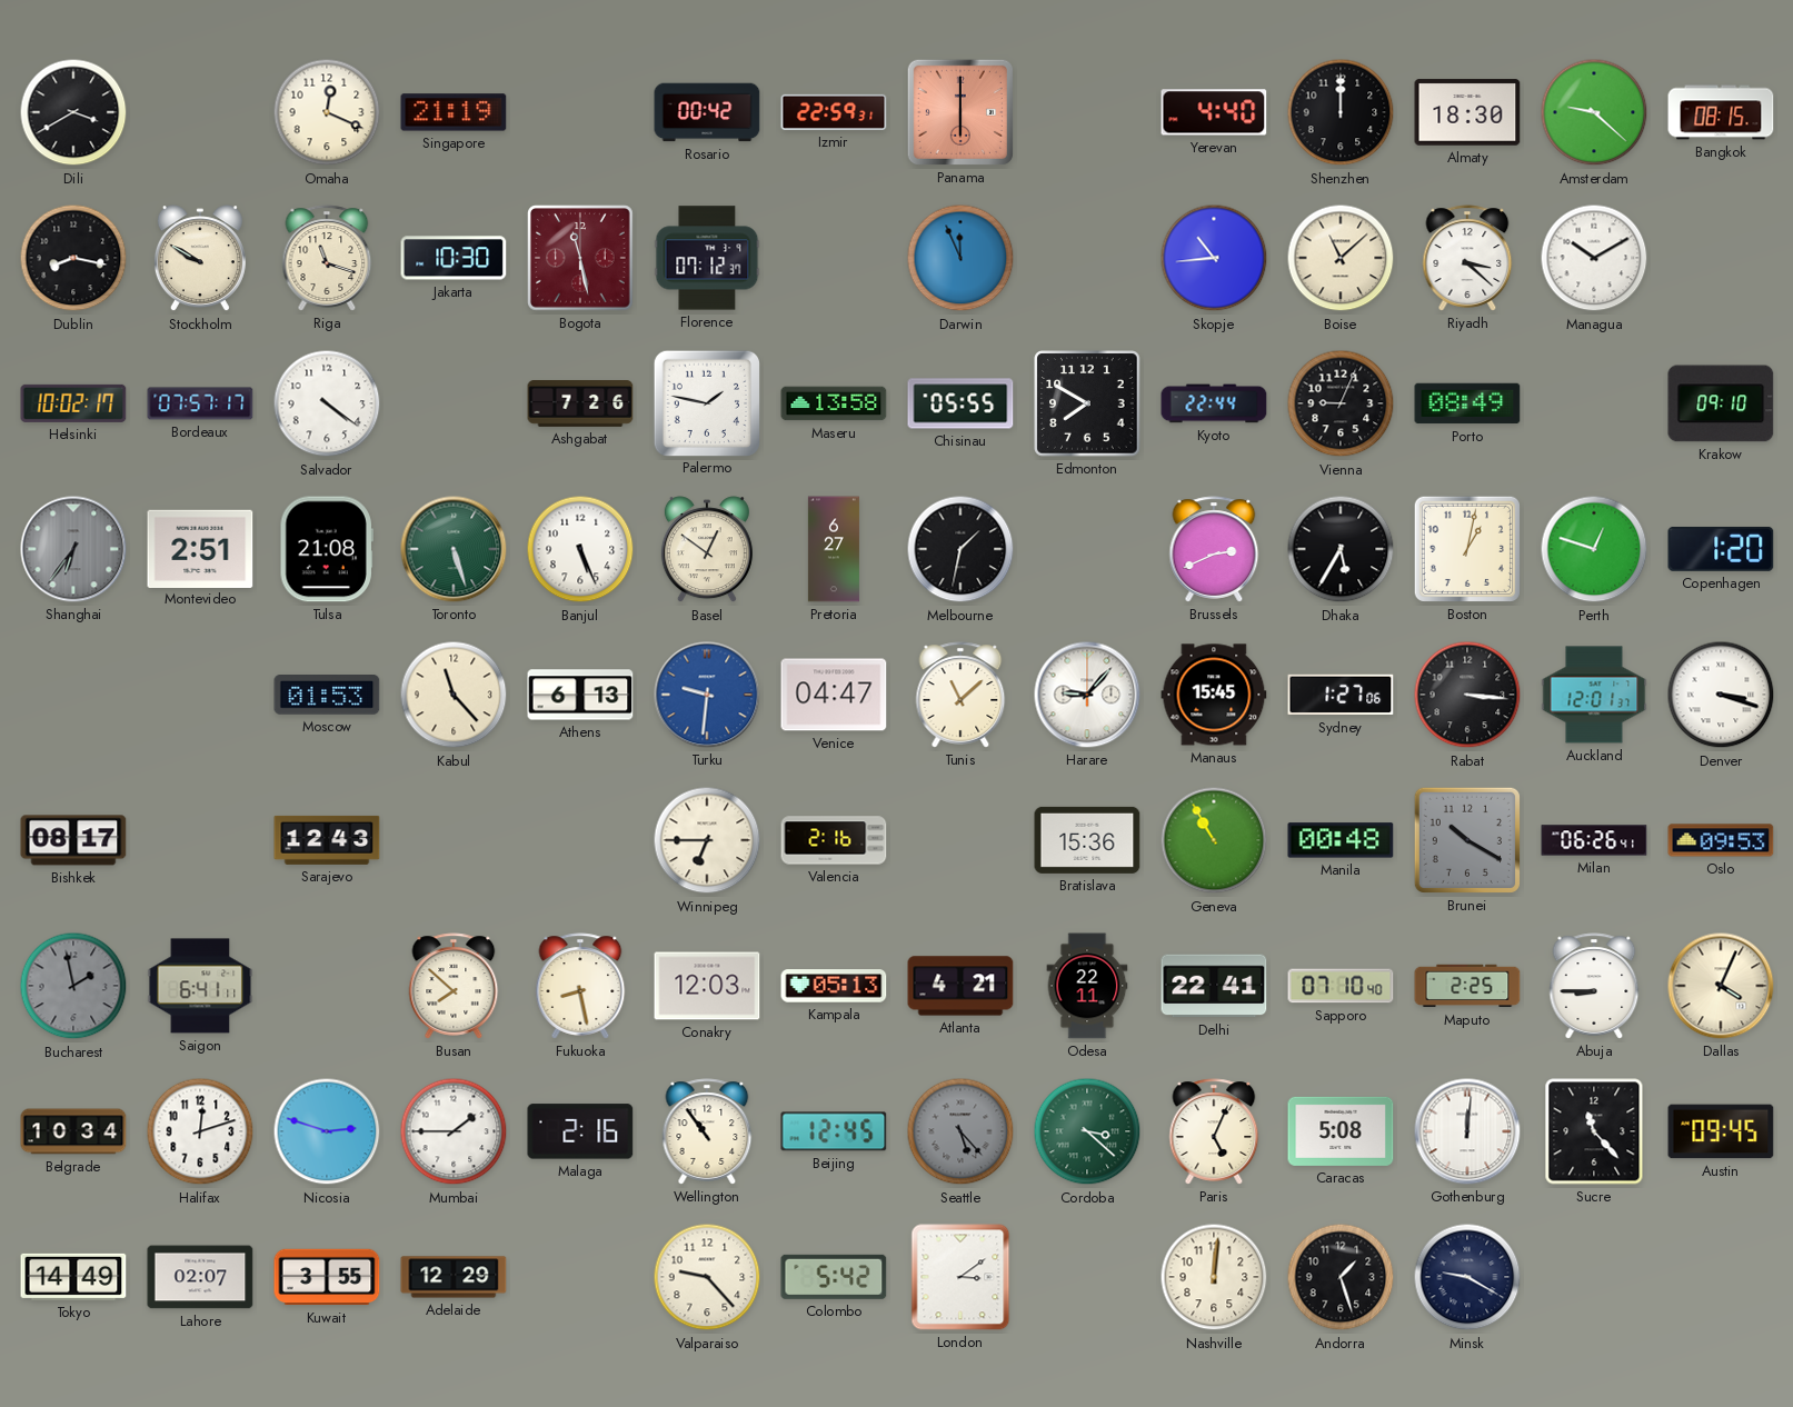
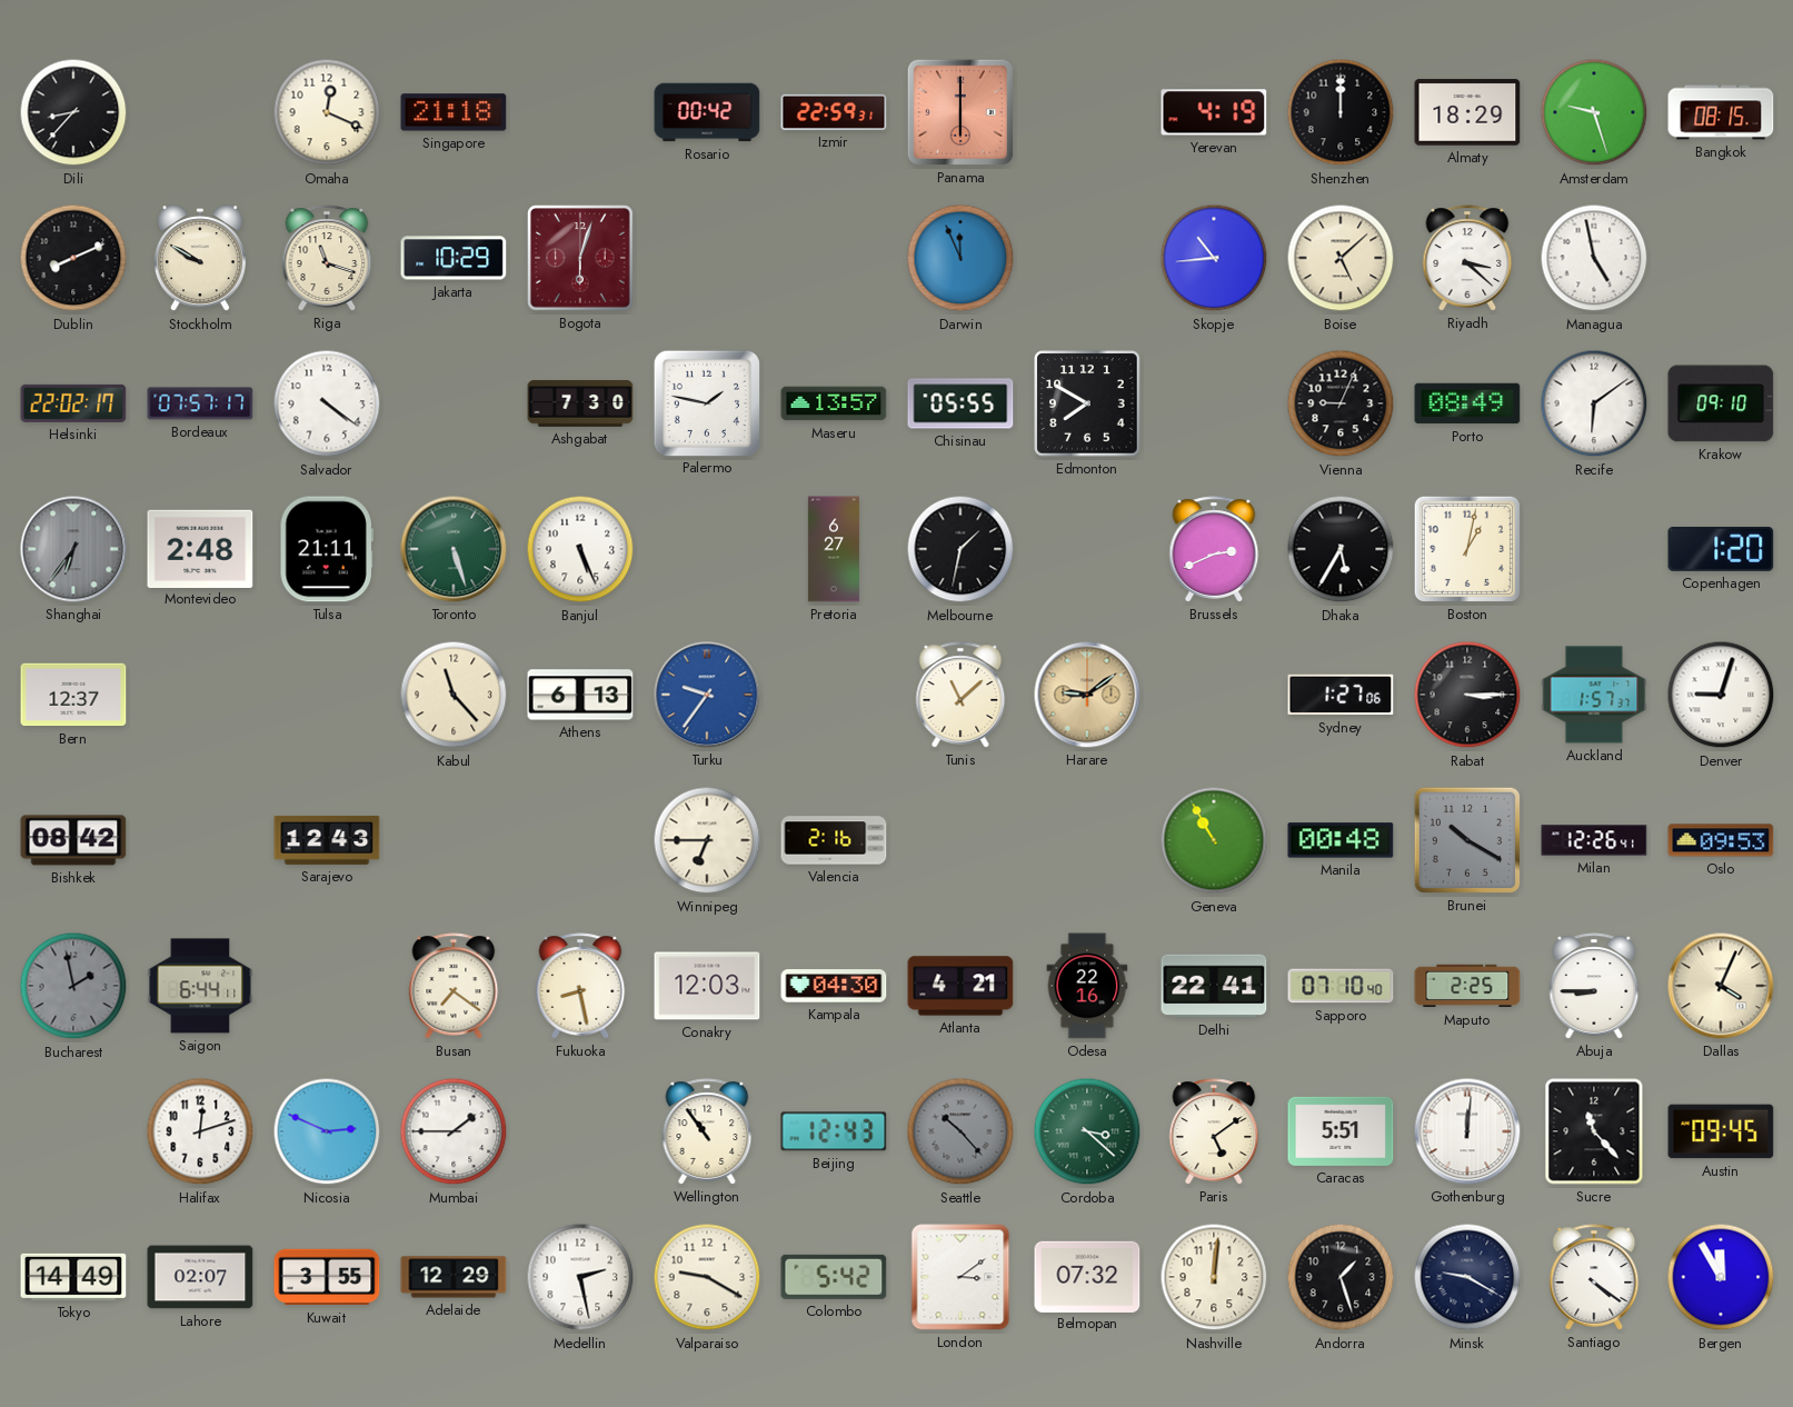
Dili: 3:40 -> 8:37
Singapore: 21:19 -> 21:18
Yerevan: 4:40 -> 4:19
Almaty: 18:30 -> 18:29
Amsterdam: 9:22 -> 9:27
Dublin: 8:17 -> 8:11
Jakarta: 10:30 -> 10:29
Bogota: 11:28 -> 6:03
Florence: 07:12 -> none
Boise: 11:08 -> 5:08
Managua: 10:10 -> 4:58
Helsinki: 10:02 -> 22:02
Ashgabat: 7:26 -> 7:30
Maseru: 13:58 -> 13:57
Kyoto: 22:44 -> none
Recife: none -> 6:09
Montevideo: 2:51 -> 2:48
Tulsa: 21:08 -> 21:11
Basel: 12:51 -> none
Perth: 12:48 -> none
Bern: none -> 12:37
Moscow: 01:53 -> none
Turku: 9:31 -> 9:36
Venice: 04:47 -> none
Harare: 9:07 -> 9:09
Harare dial: white -> champagne
Manaus: 15:45 -> none
Rabat: 3:16 -> 3:15
Auckland: 12:01 -> 1:57
Denver: 3:18 -> 9:03
Bishkek: 08:17 -> 08:42
Bratislava: 15:36 -> none
Milan: 06:26 -> 12:26
Saigon: 6:41 -> 6:44
Busan: 7:52 -> 7:21
Kampala: 05:13 -> 04:30
Odesa: 22:11 -> 22:16
Belgrade: 10:34 -> none
Nicosia: 2:48 -> 2:49
Malaga: 2:16 -> none
Beijing: 12:45 -> 12:43
Seattle: 5:23 -> 10:23
Paris: 5:04 -> 5:09
Caracas: 5:08 -> 5:51
Medellin: none -> 2:28
Valparaiso: 9:23 -> 9:20
Belmopan: none -> 07:32
Santiago: none -> 4:21
Bergen: none -> 11:55
